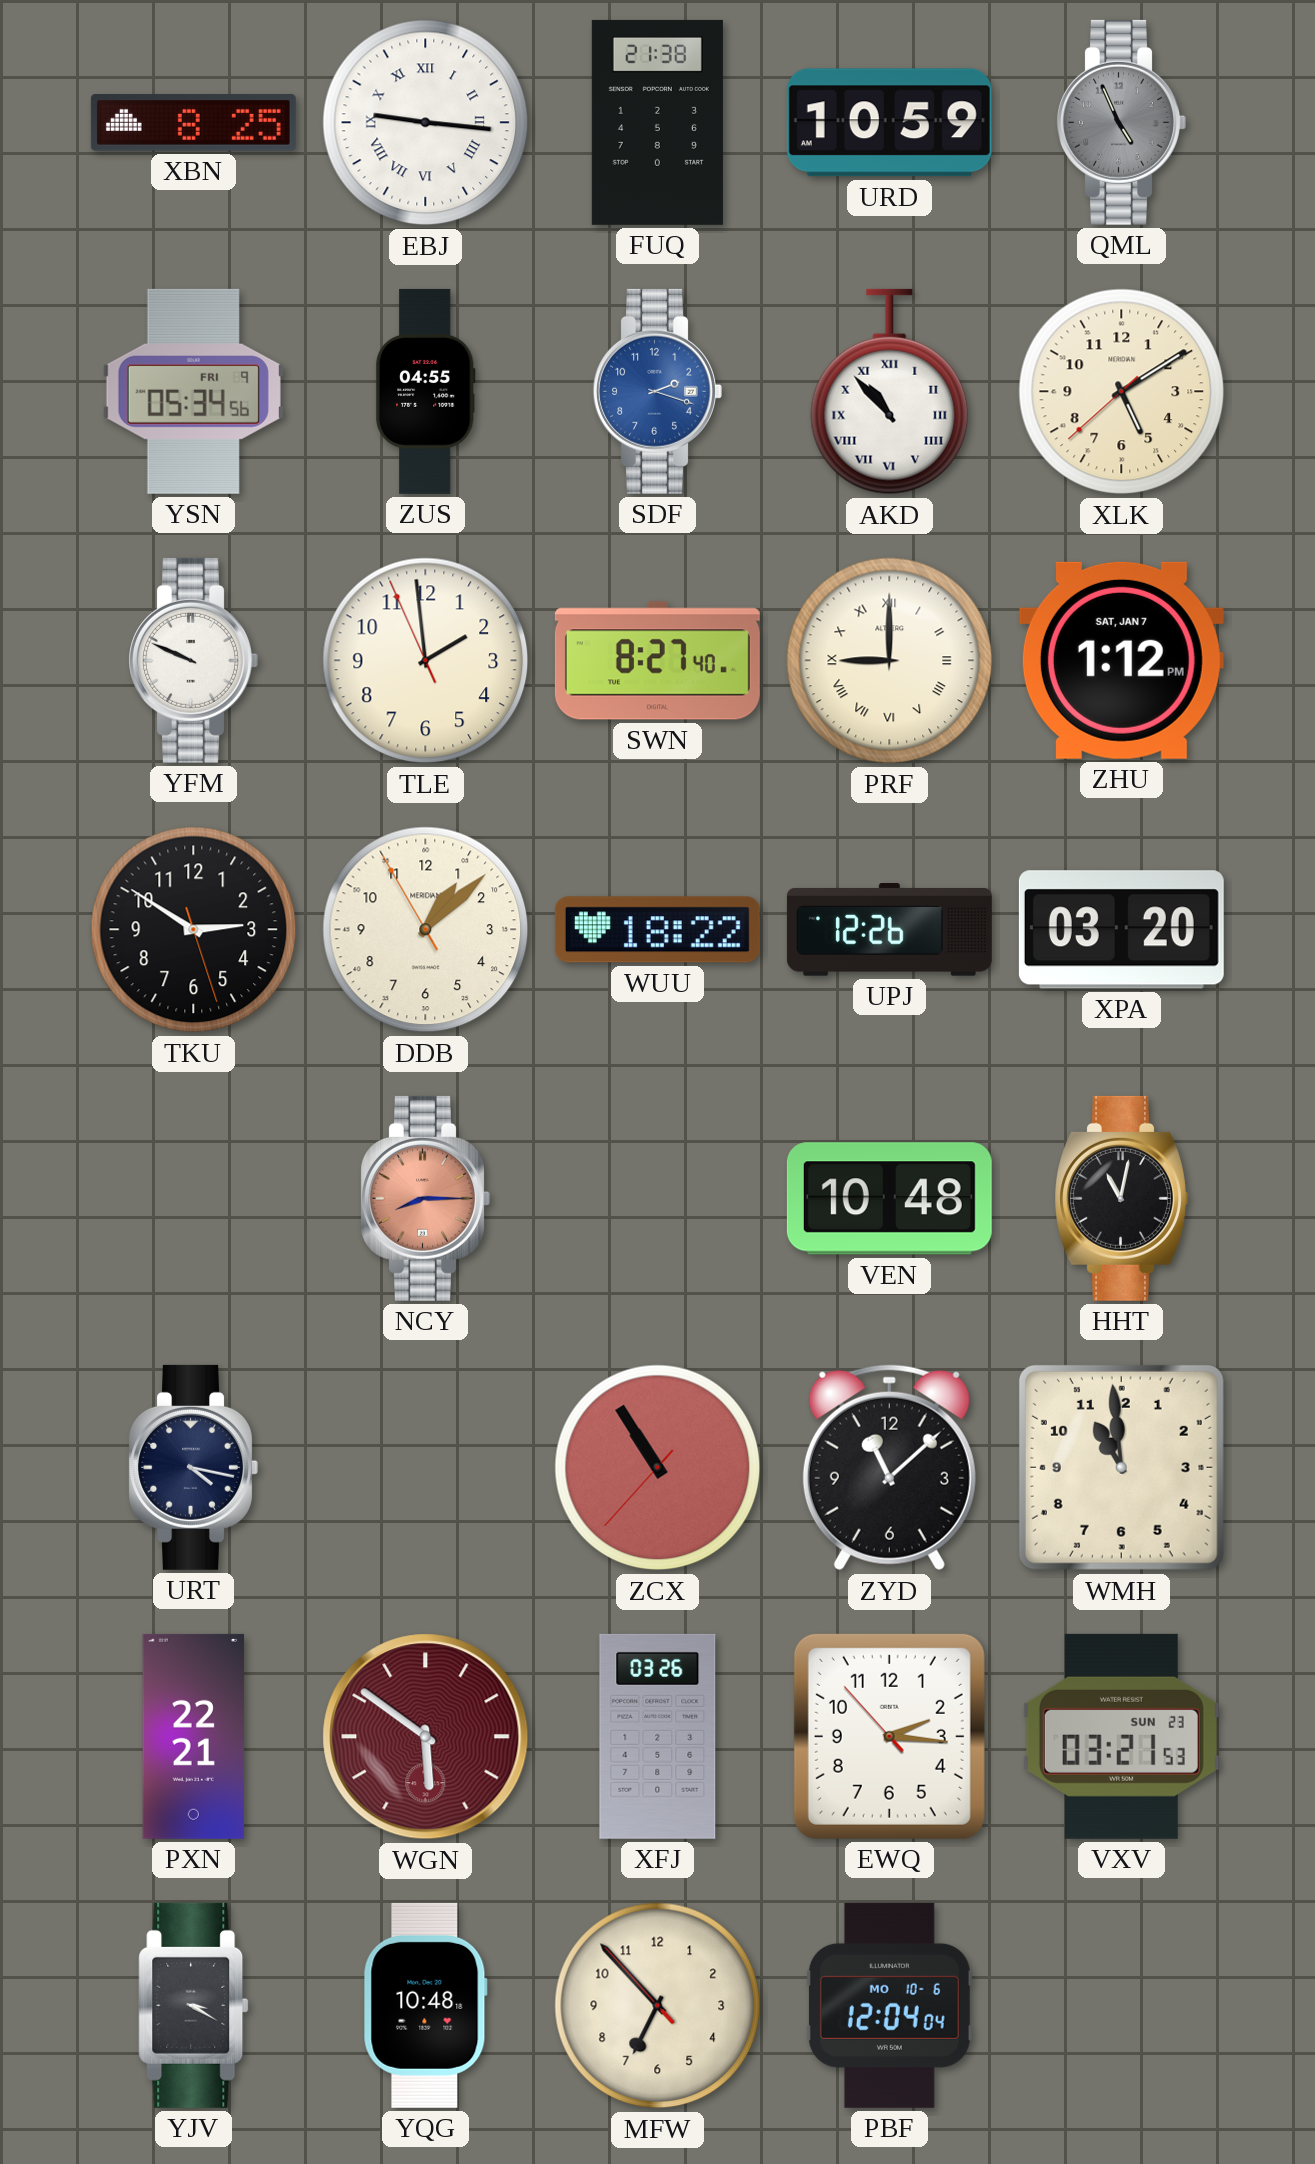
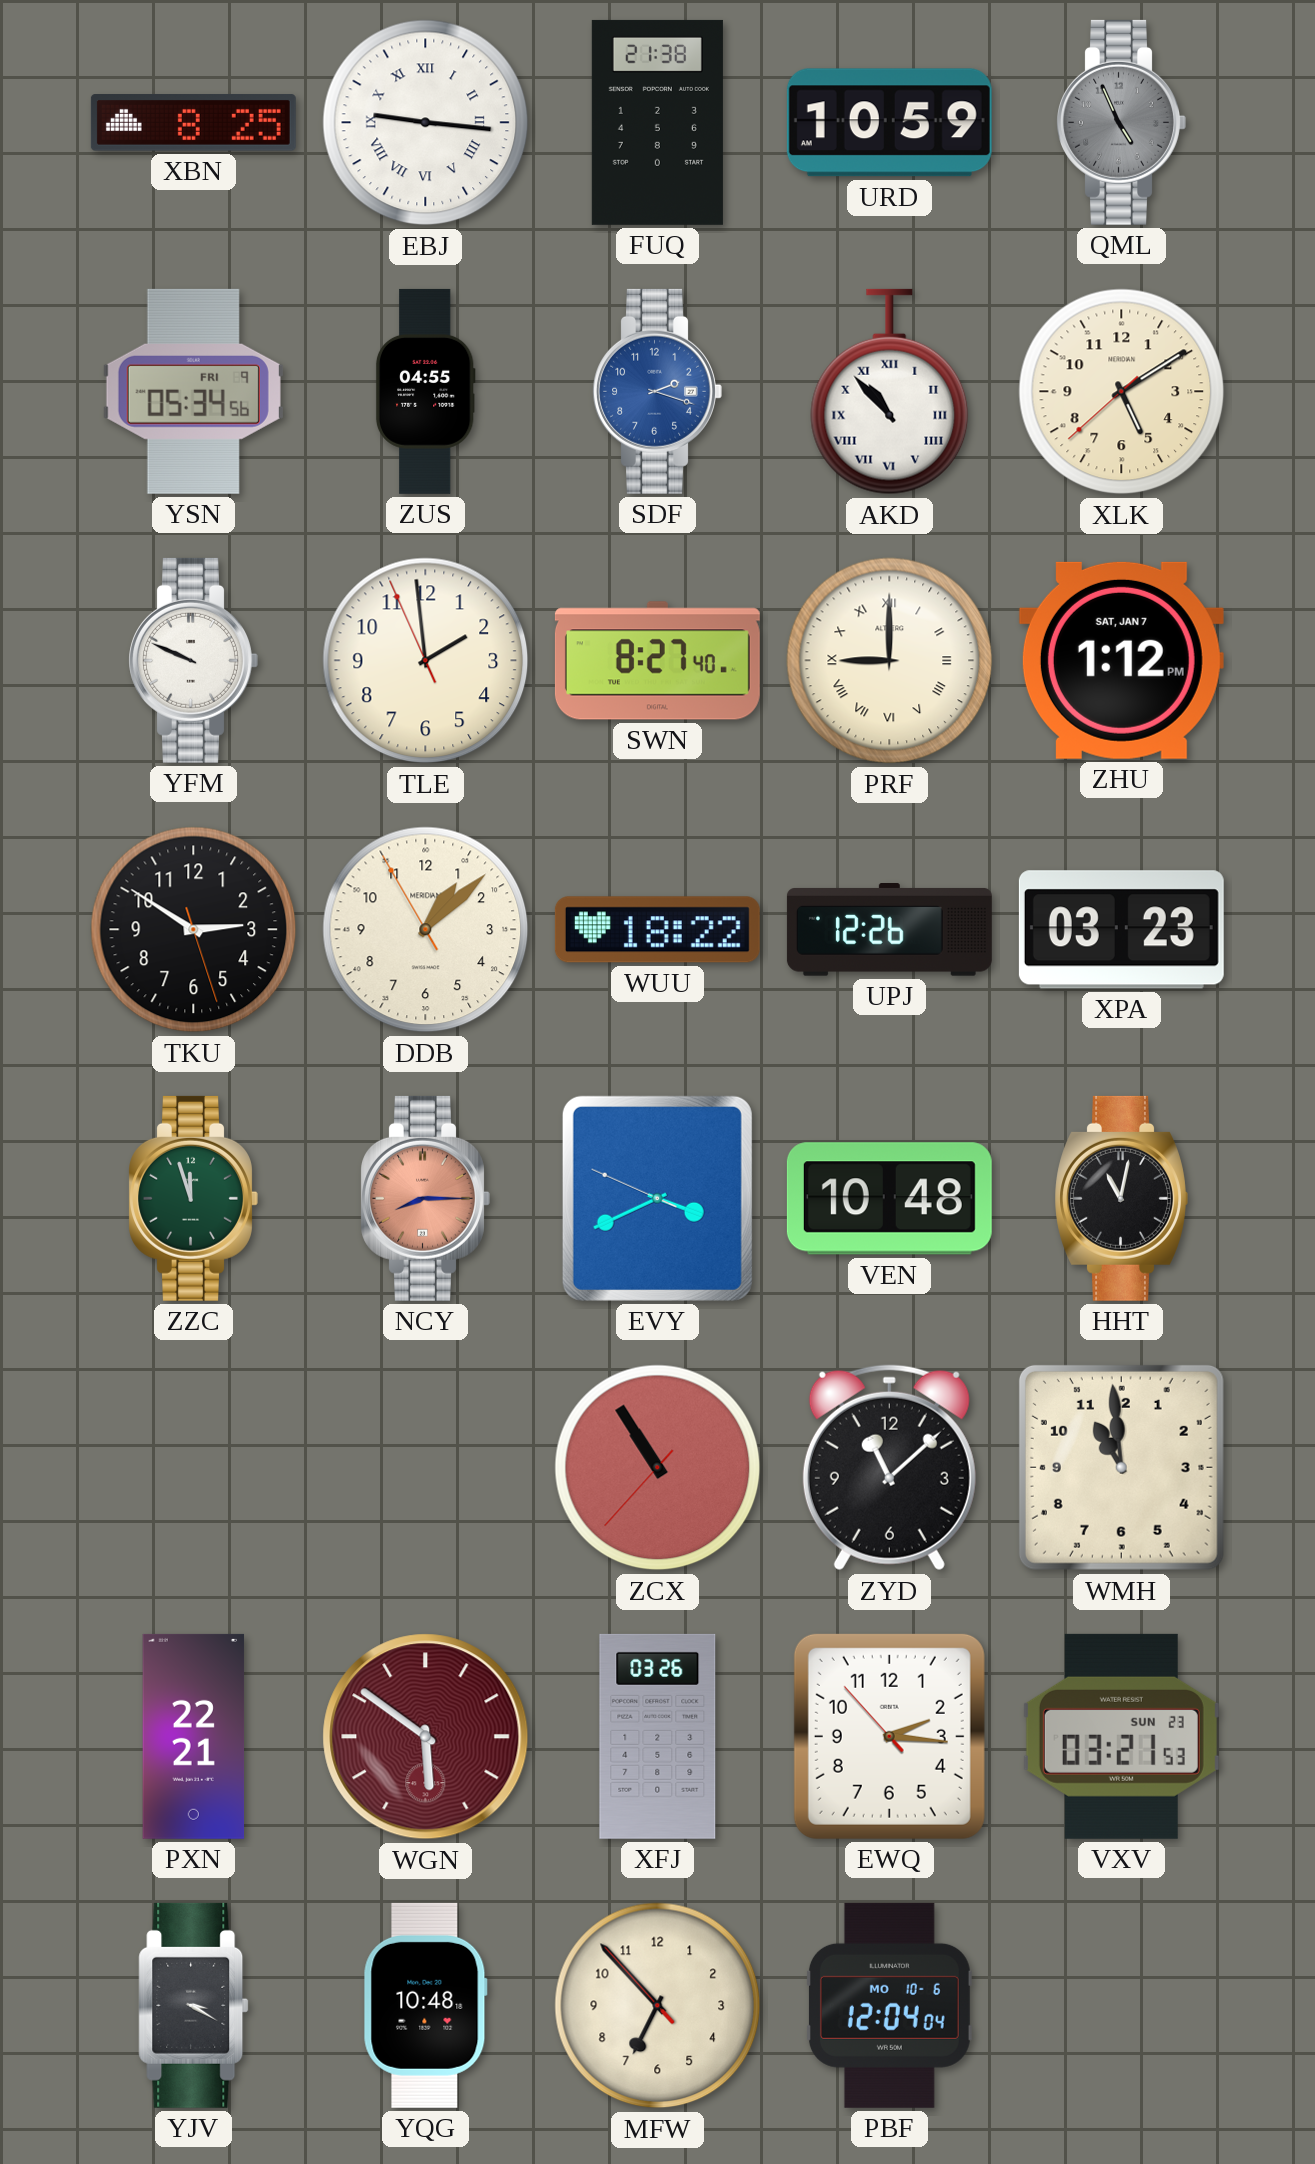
XPA: 03:20 -> 03:23
ZZC: none -> 11:57
EVY: none -> 3:40
URT: 4:17 -> none
